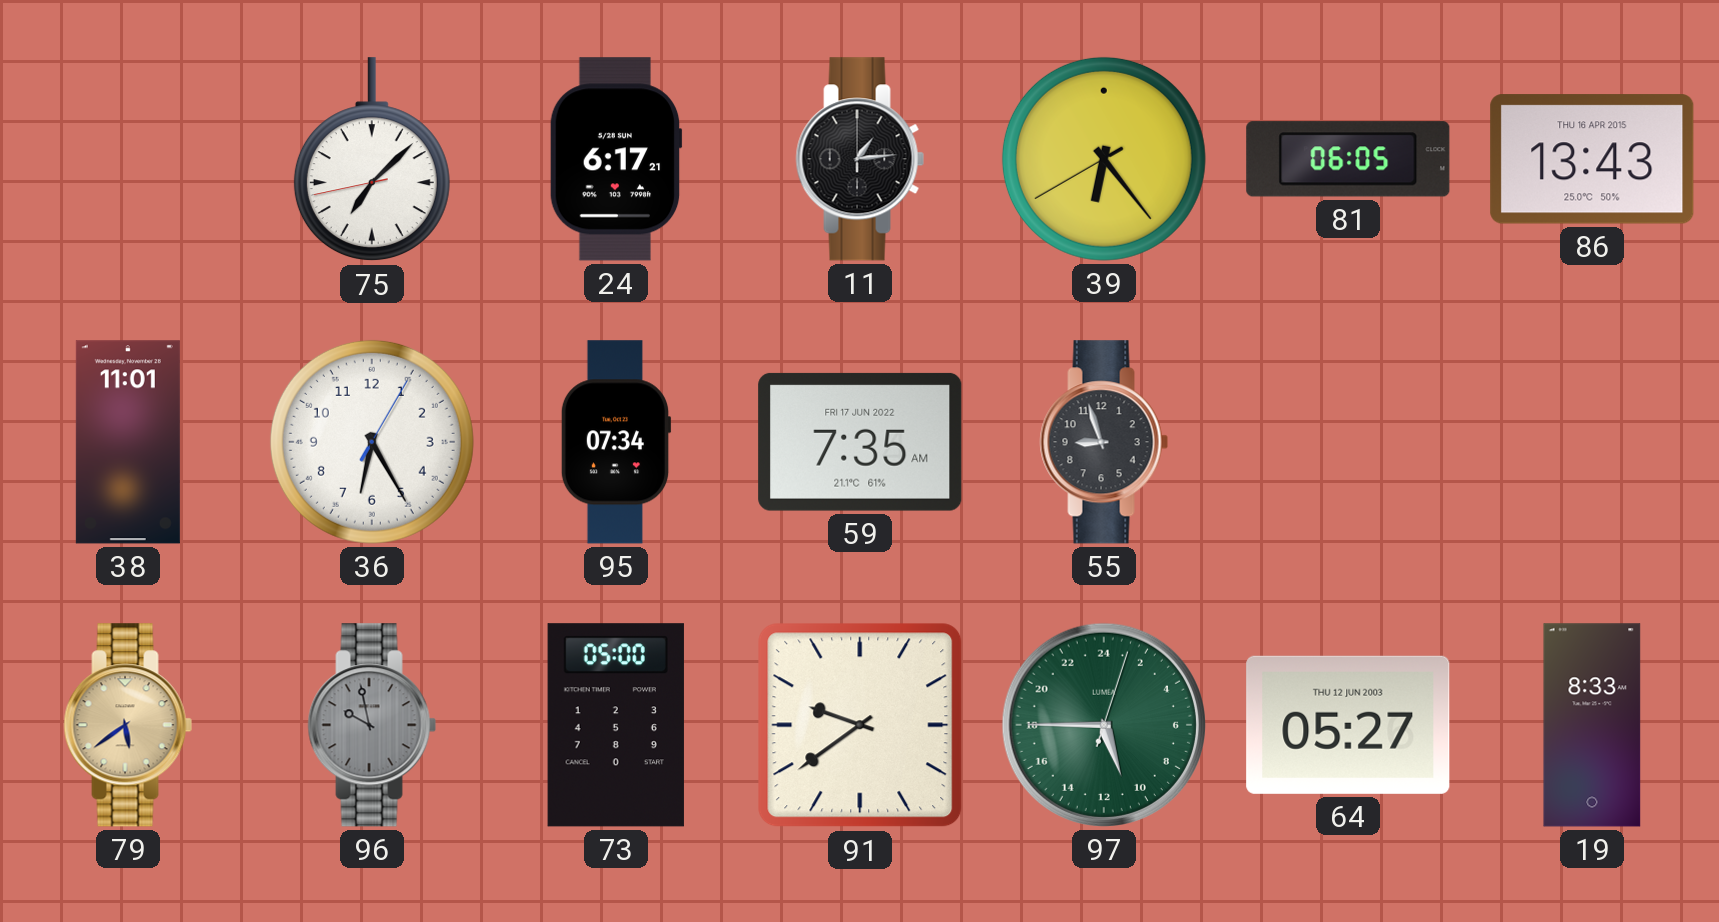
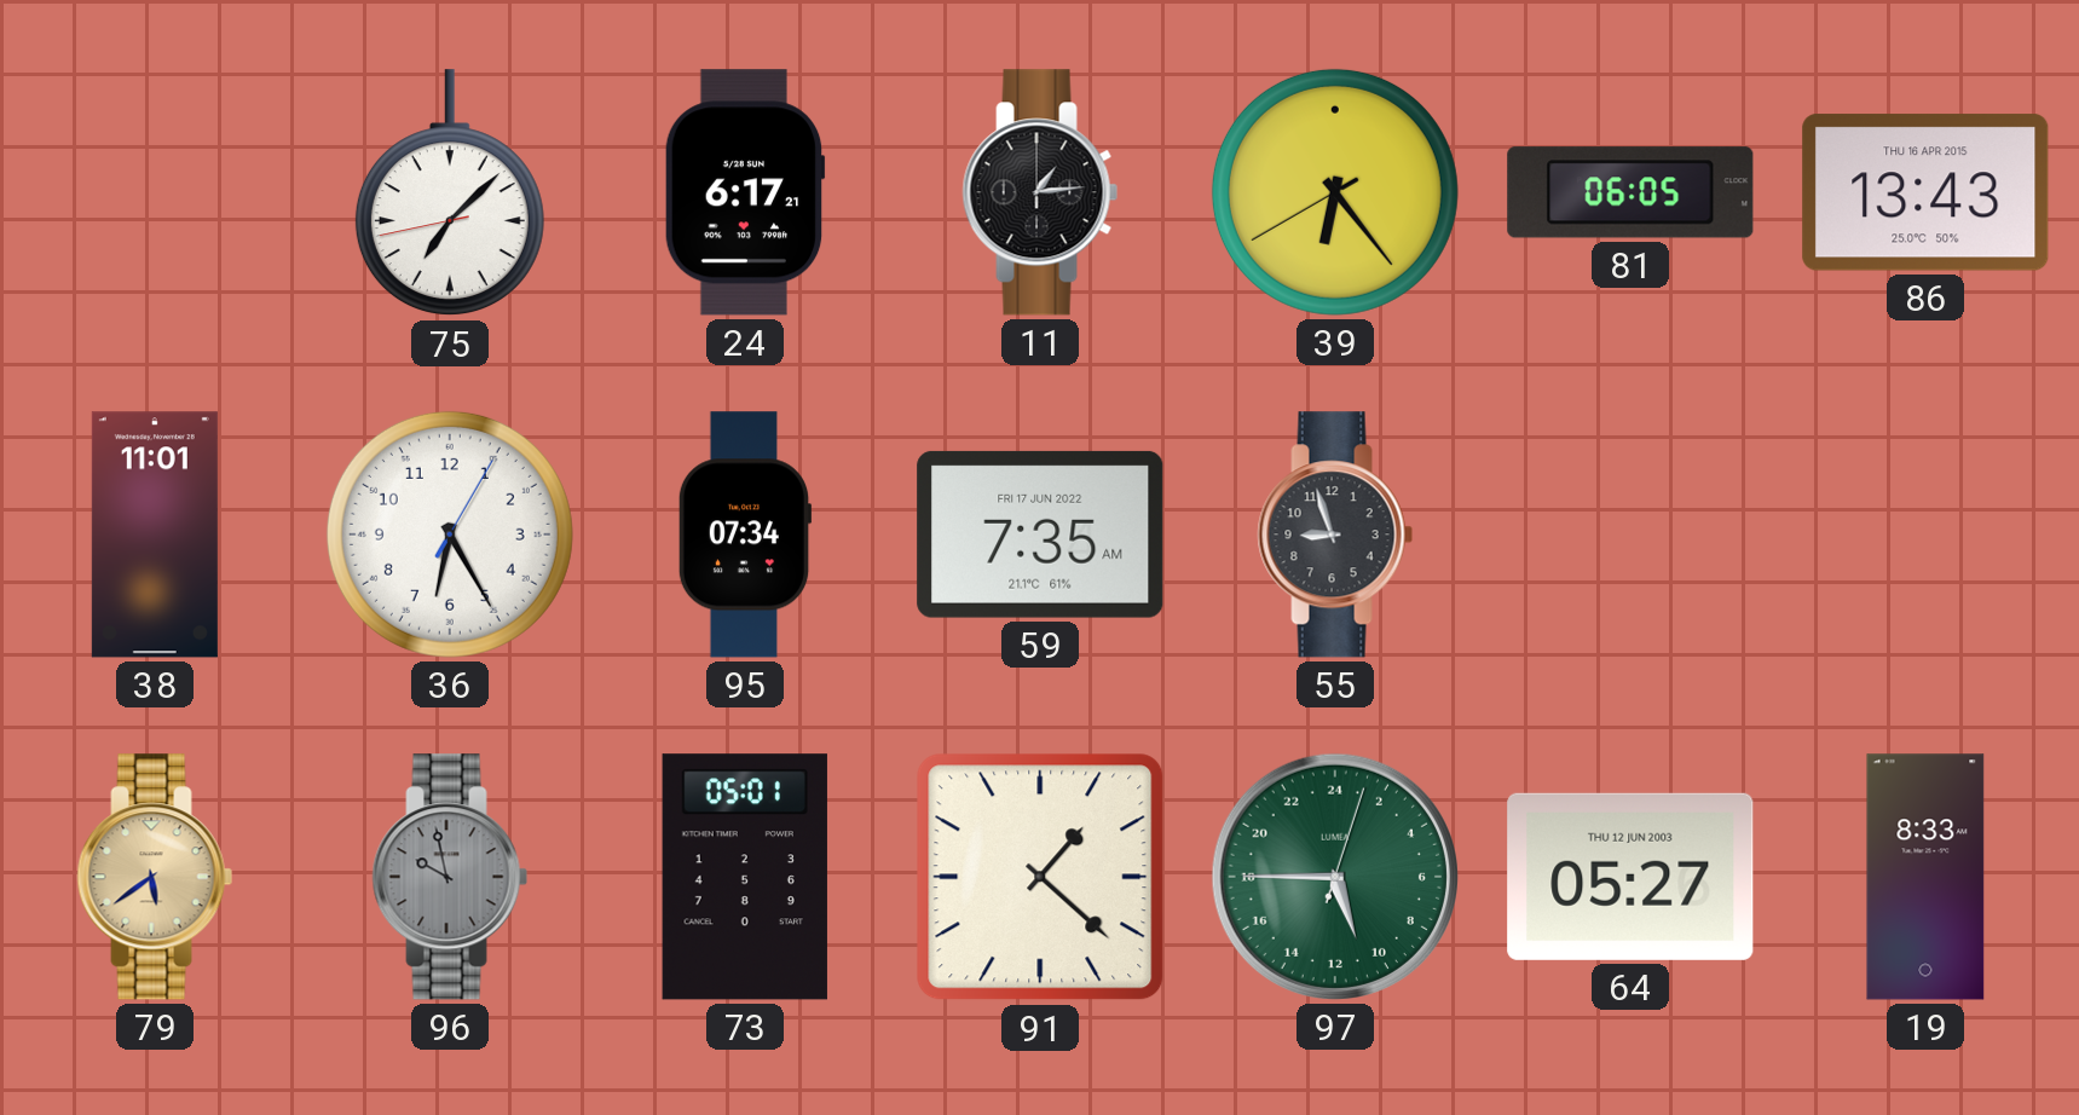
73: 05:00 -> 05:01
91: 9:39 -> 1:22
